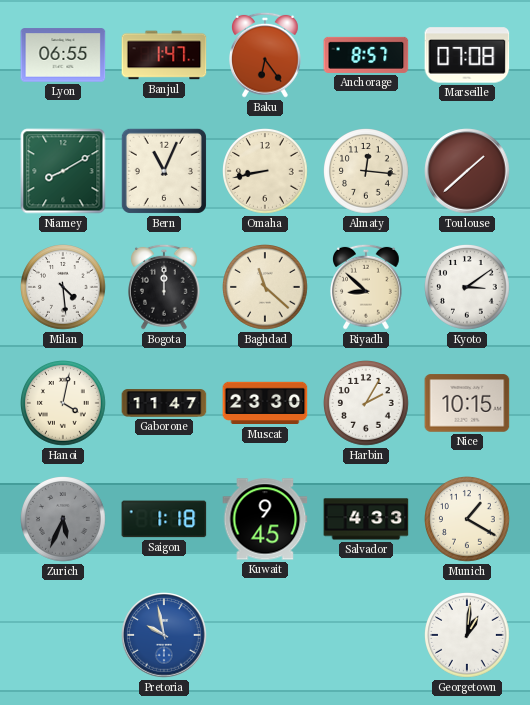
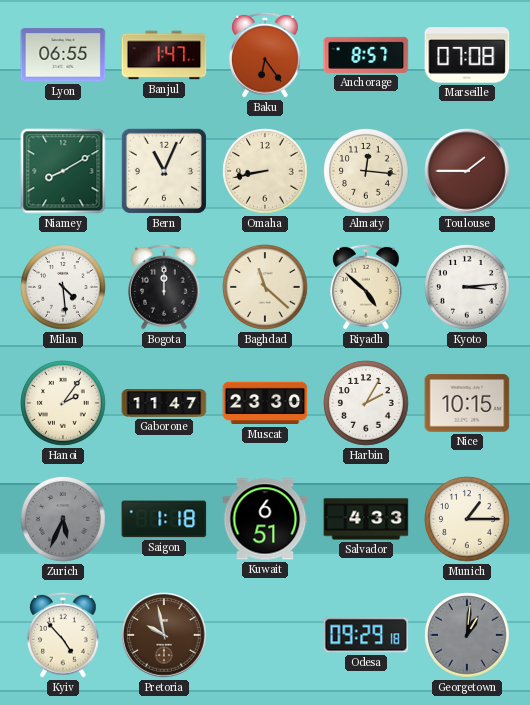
Toulouse: 1:38 -> 1:45
Riyadh: 8:52 -> 4:52
Kyoto: 3:09 -> 3:14
Hanoi: 4:02 -> 2:06
Kuwait: 9:45 -> 6:51
Munich: 1:20 -> 1:15
Kyiv: none -> 4:53
Pretoria dial: blue -> brown
Odesa: none -> 09:29
Georgetown dial: white -> grey
